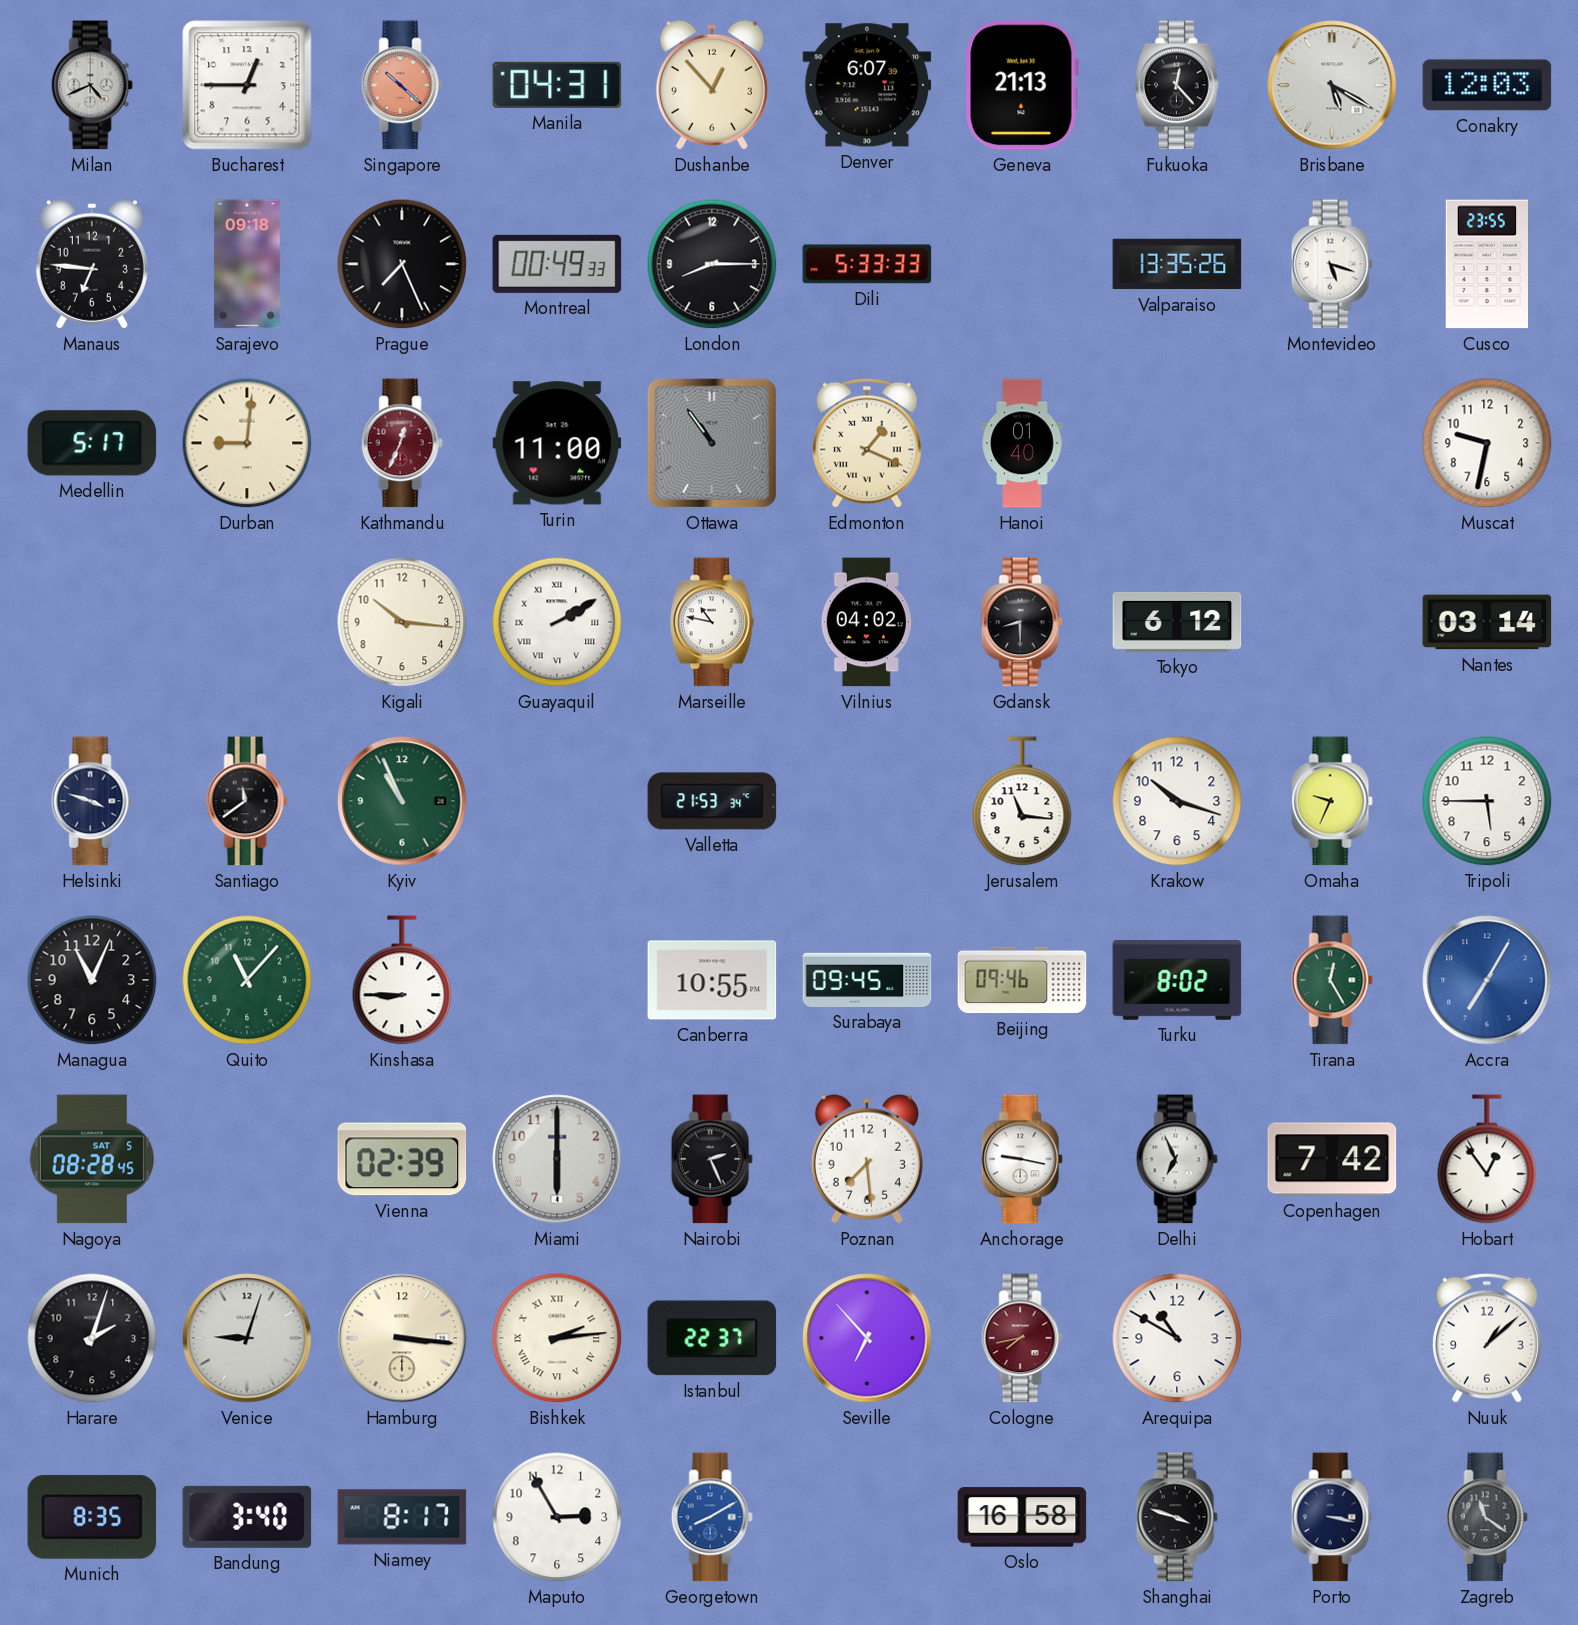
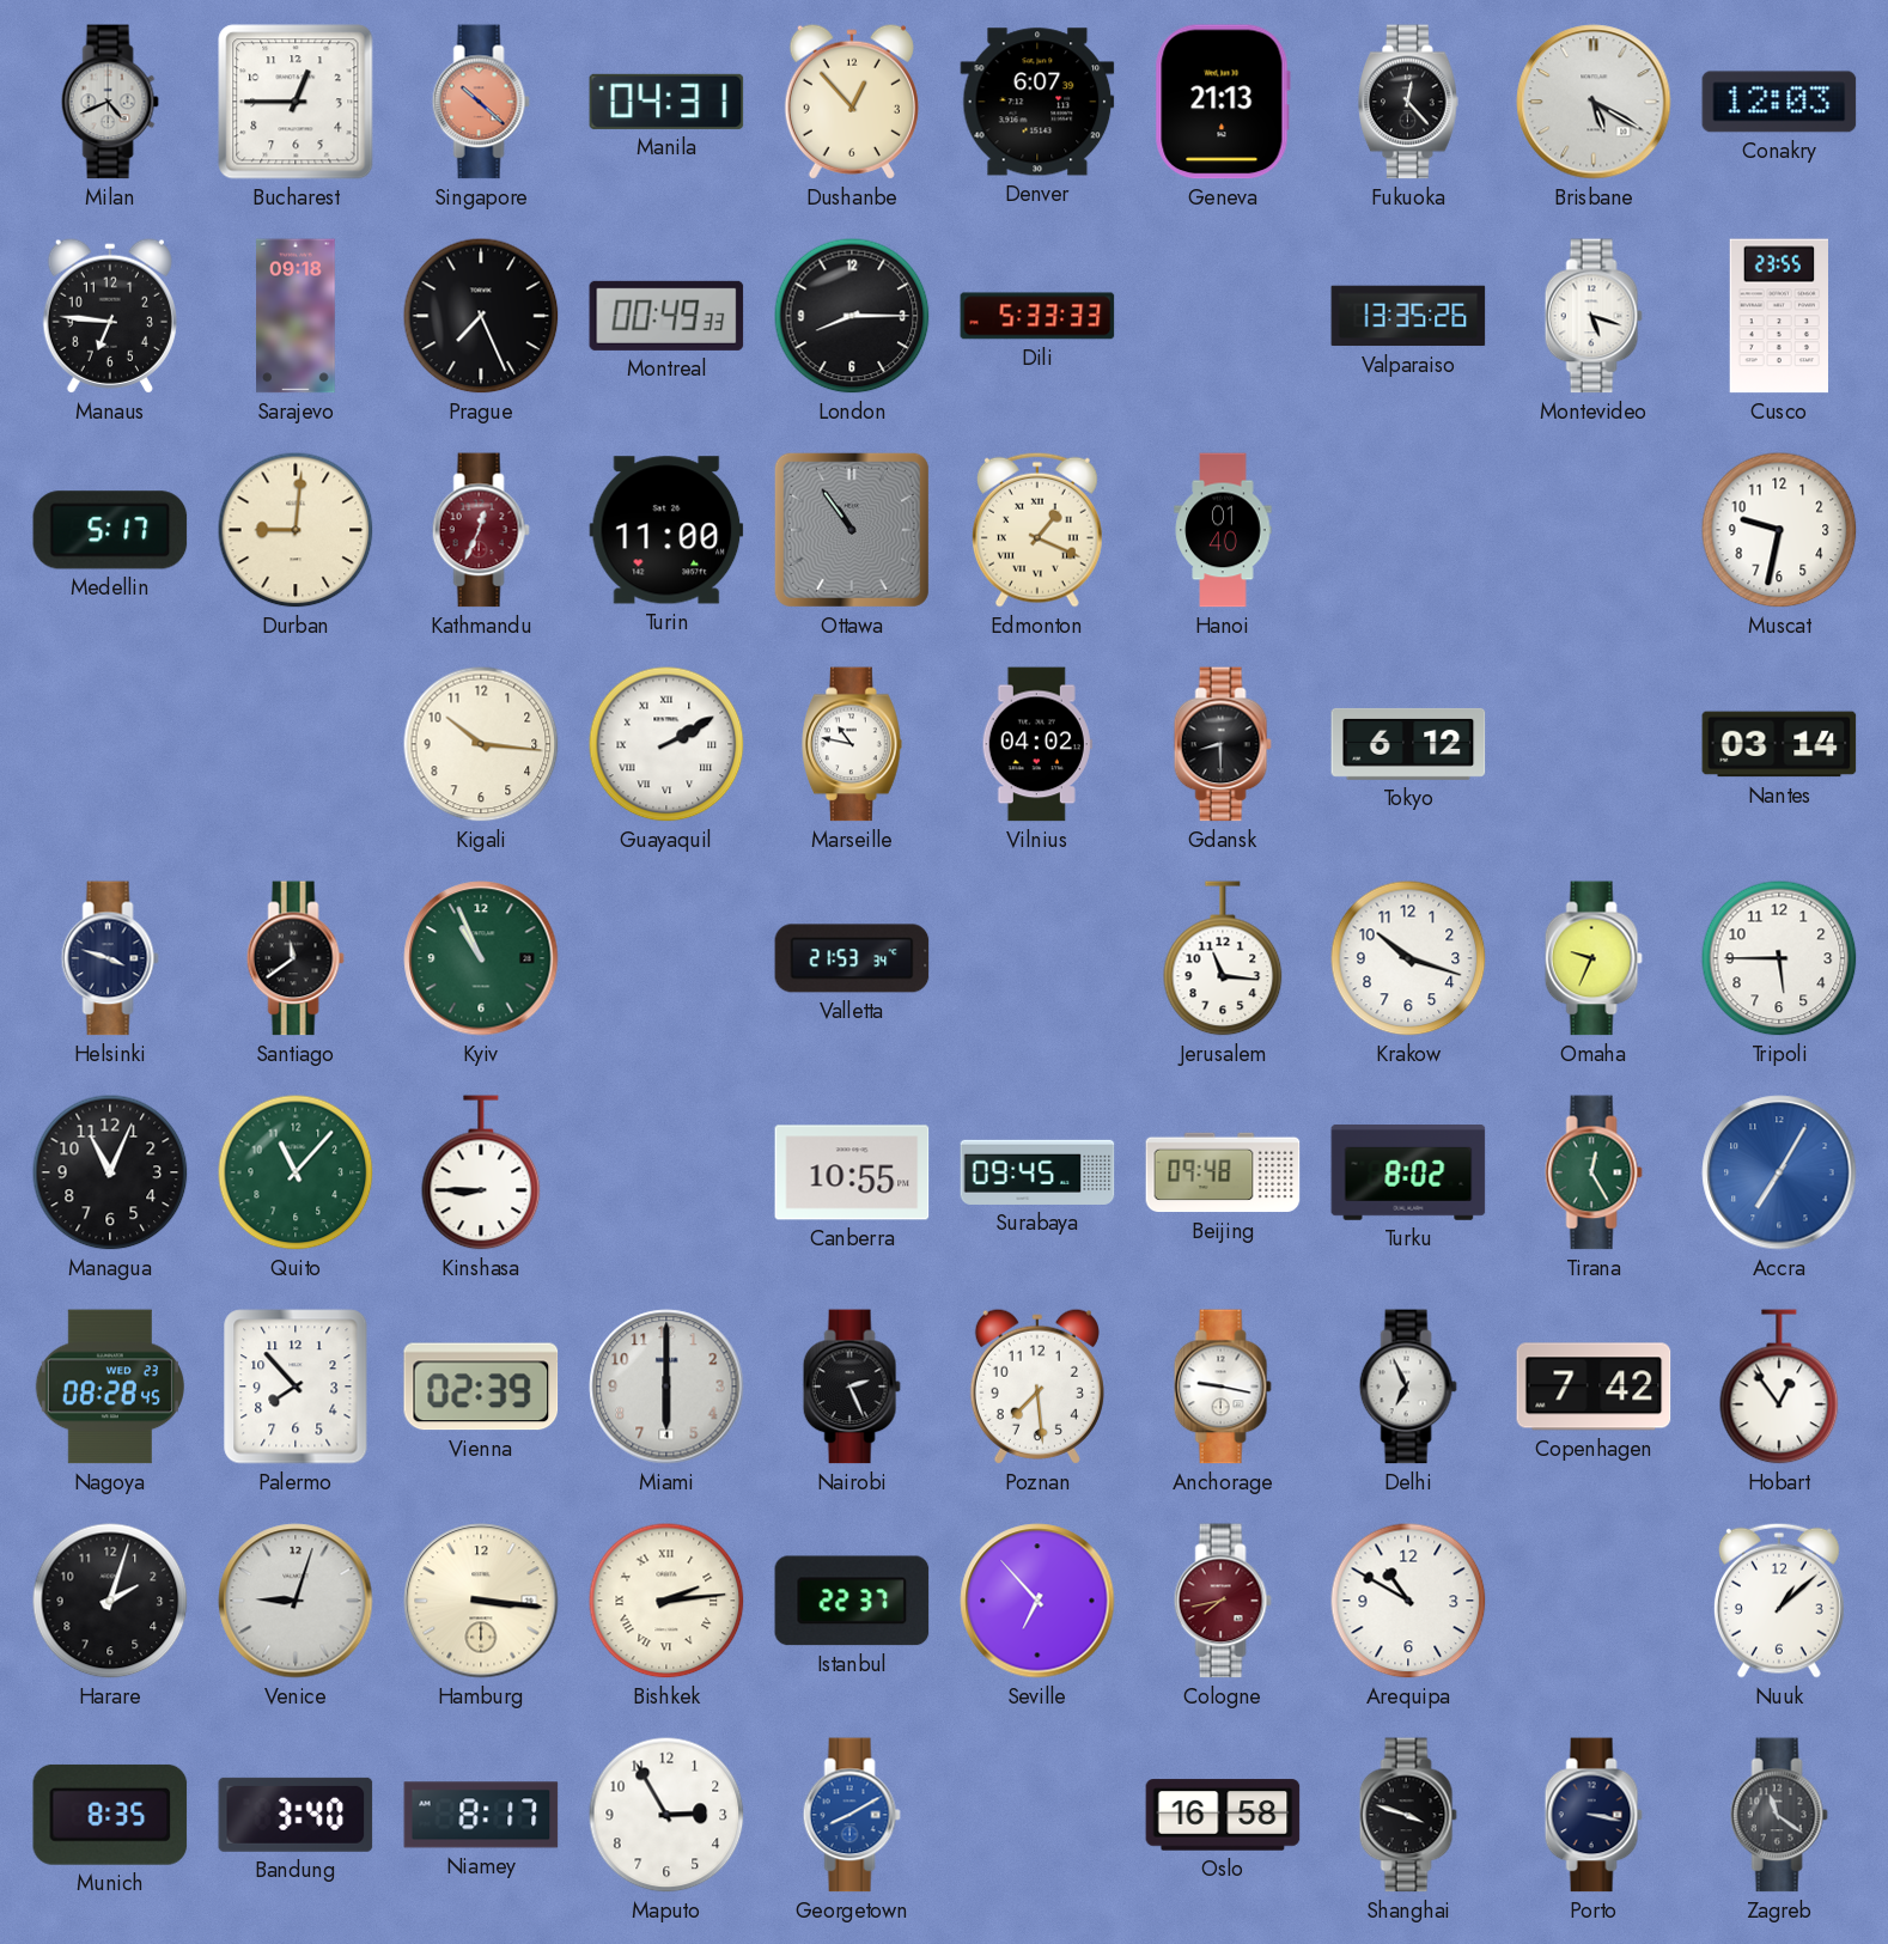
Beijing: 09:46 -> 09:48
Nagoya date: SAT 5 -> WED 23
Palermo: none -> 7:53
